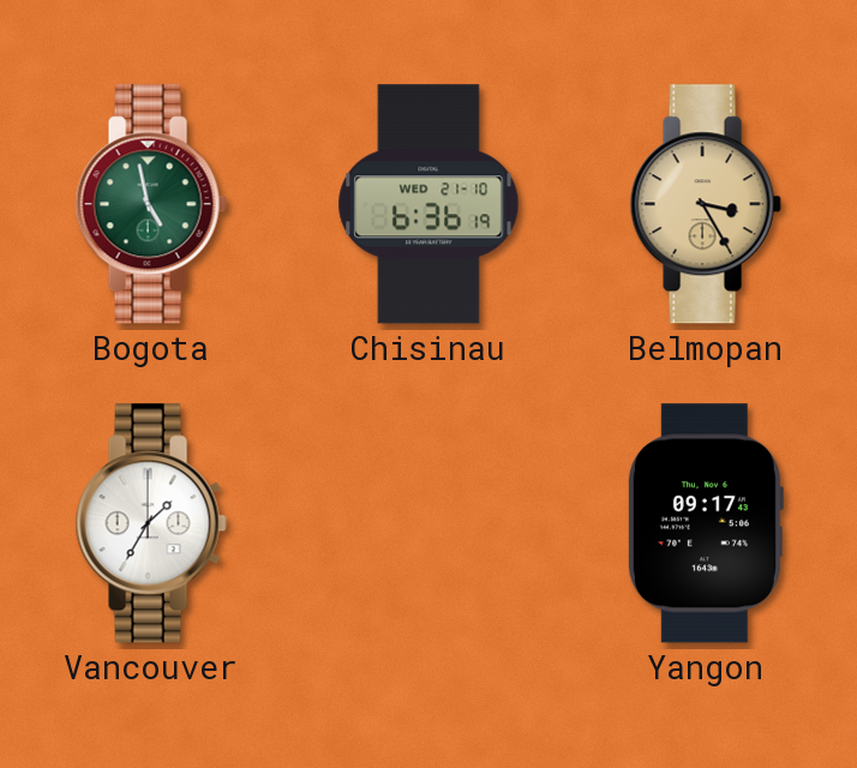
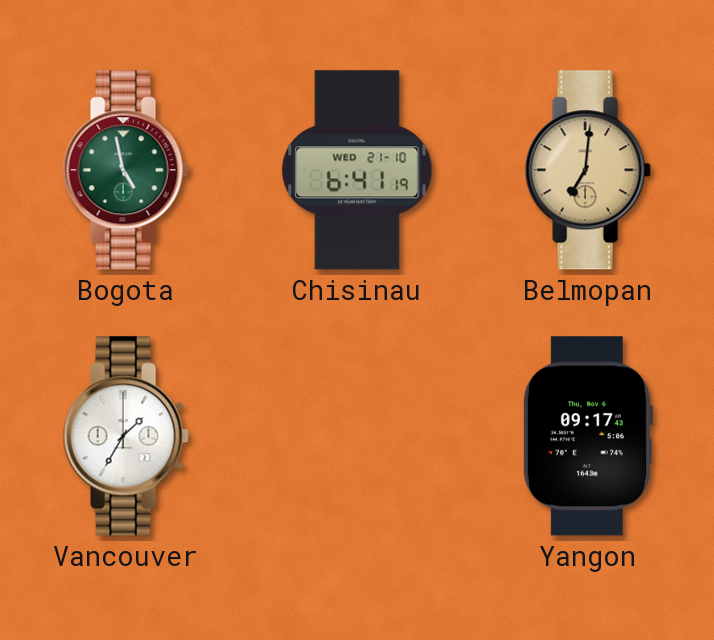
Chisinau: 6:36 -> 6:41
Belmopan: 3:25 -> 7:01
